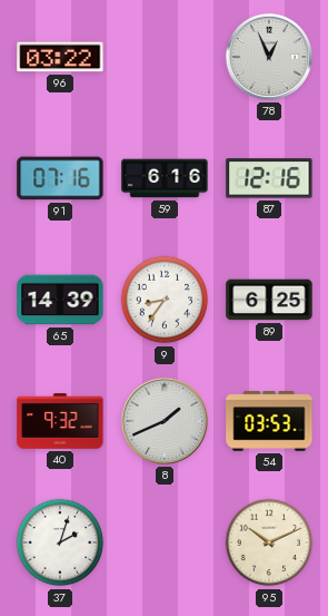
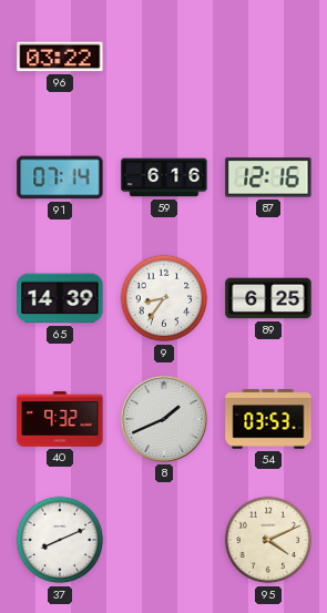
78: 12:56 -> none
91: 07:16 -> 07:14
37: 2:03 -> 8:11
95: 10:11 -> 4:11
